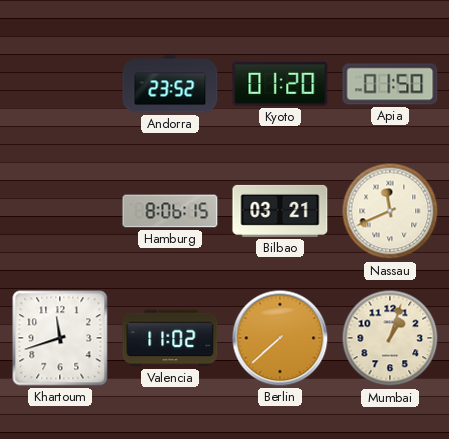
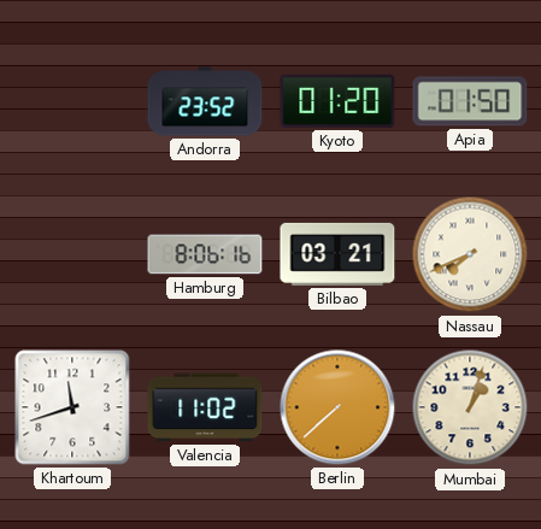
Hamburg: 8:06:15 -> 8:06:16
Nassau: 11:41 -> 7:41
